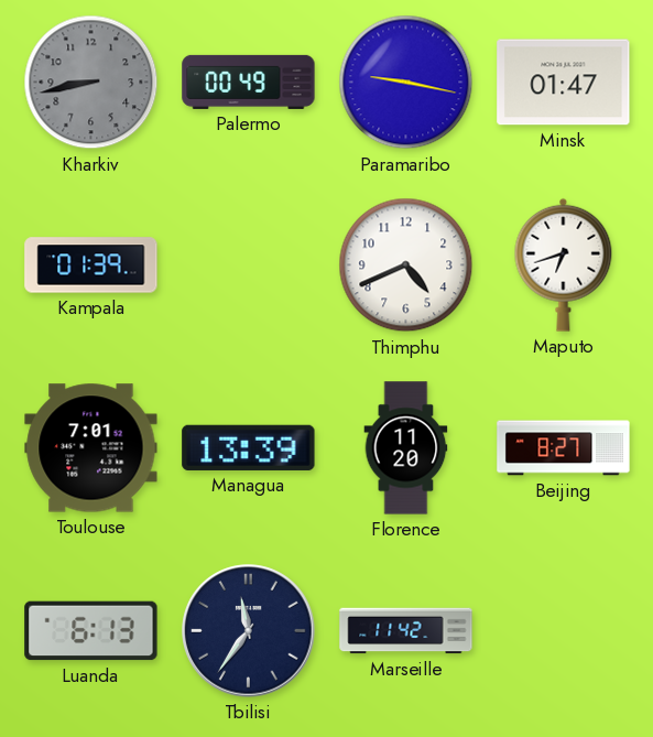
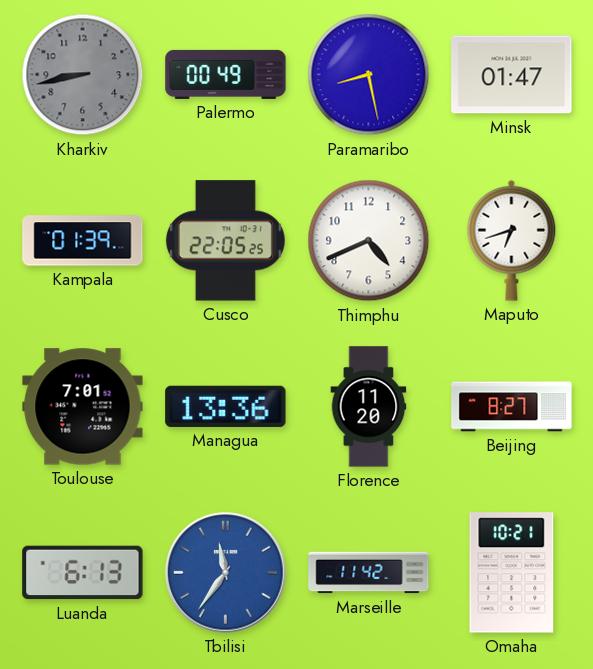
Paramaribo: 9:17 -> 8:28
Cusco: none -> 22:05
Managua: 13:39 -> 13:36
Tbilisi dial: navy -> blue
Omaha: none -> 10:21
